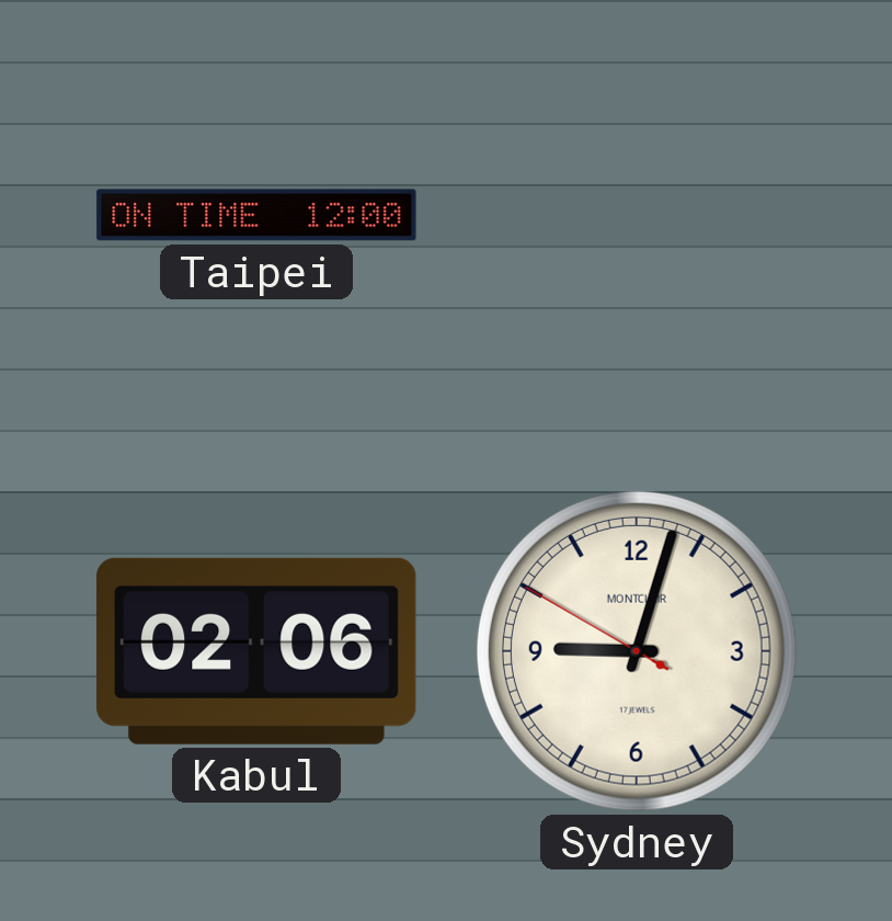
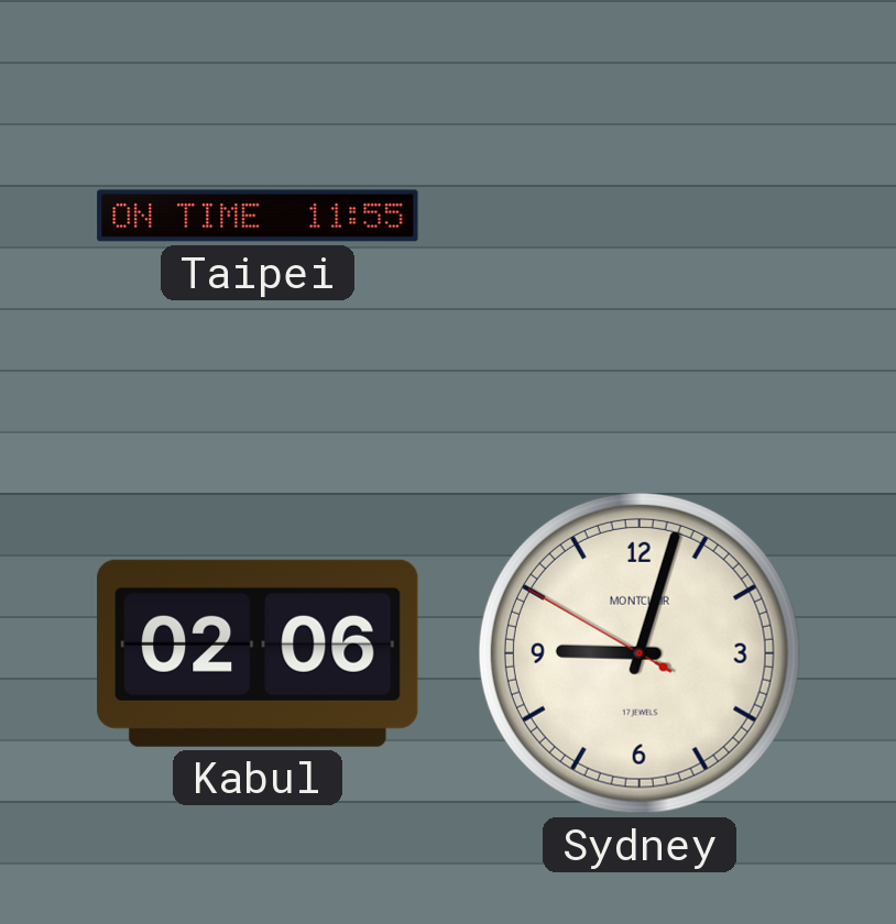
Taipei: 12:00 -> 11:55
